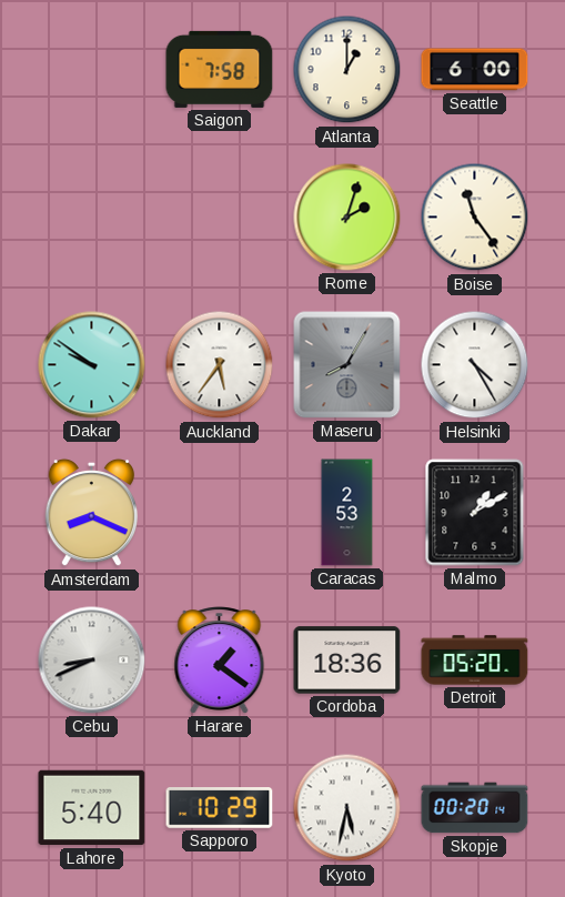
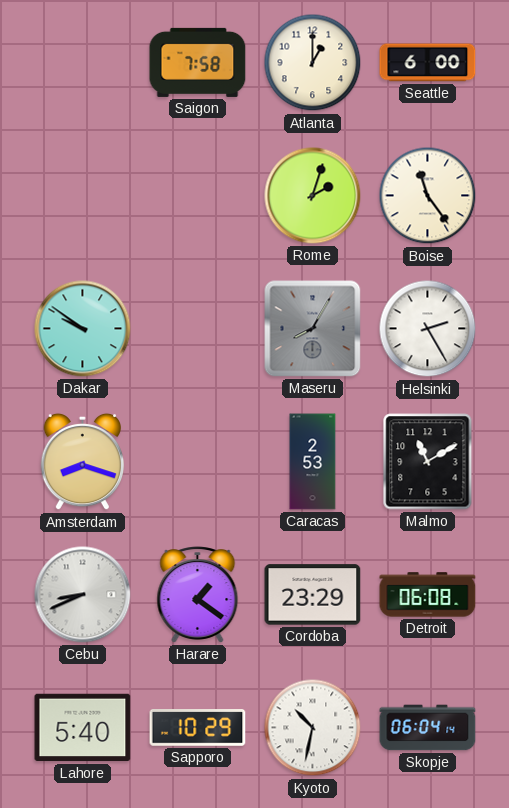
Auckland: 5:36 -> none
Helsinki: 4:25 -> 2:25
Amsterdam: 8:19 -> 8:18
Malmo: 1:10 -> 11:10
Cordoba: 18:36 -> 23:29
Detroit: 05:20 -> 06:08
Kyoto: 5:32 -> 10:32
Skopje: 00:20 -> 06:04
